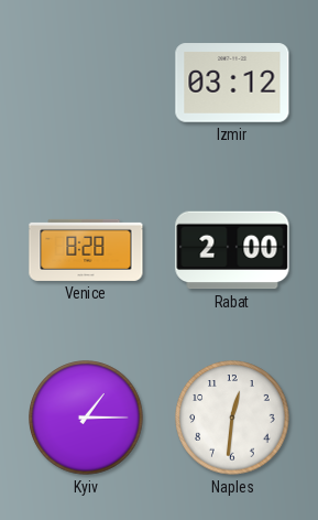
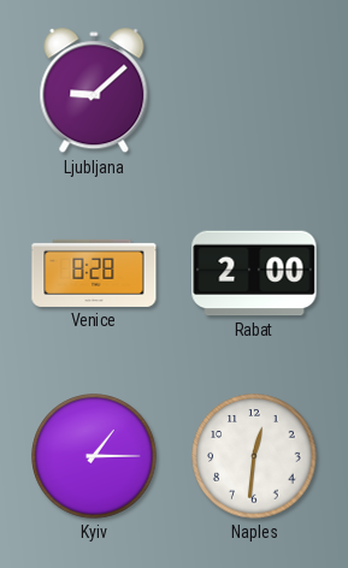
Ljubljana: none -> 9:08
Izmir: 03:12 -> none
